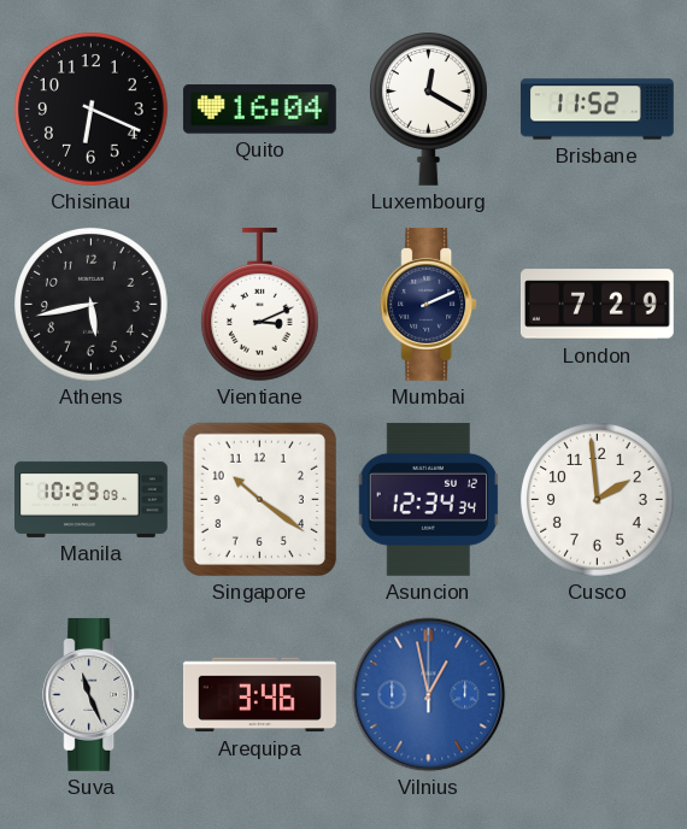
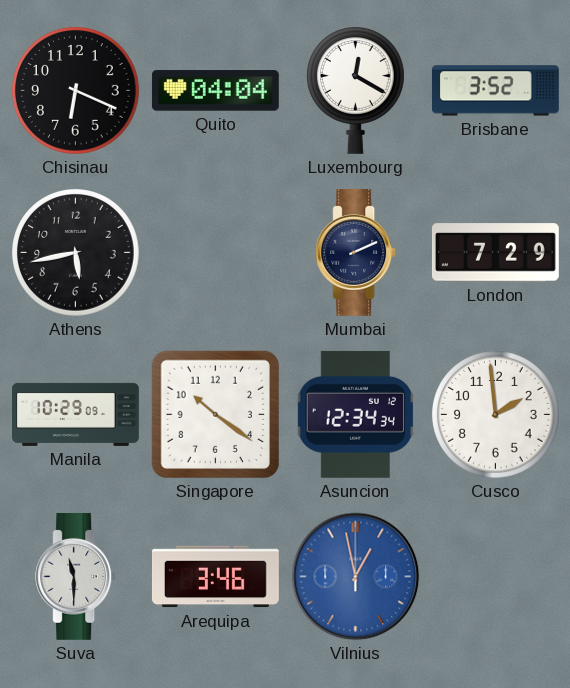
Quito: 16:04 -> 04:04
Brisbane: 11:52 -> 3:52
Vientiane: 3:11 -> none
Suva: 11:26 -> 11:30
